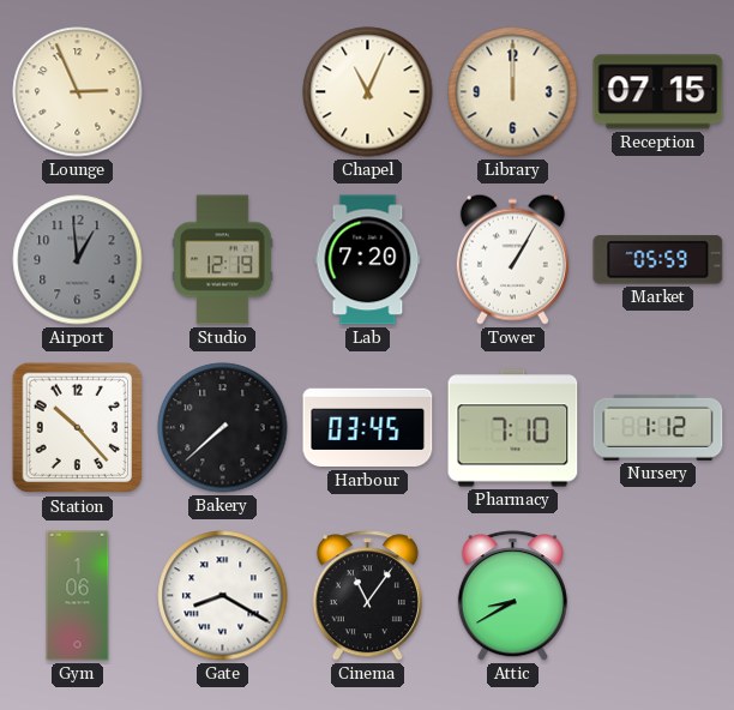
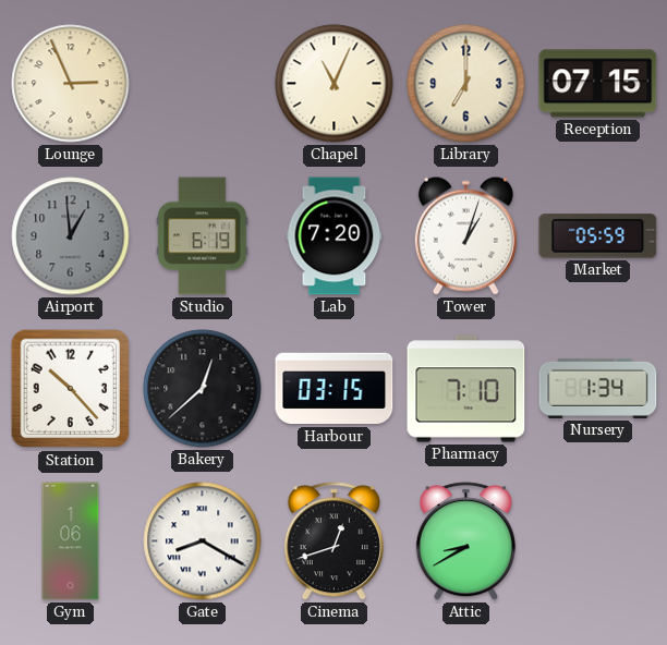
Library: 12:00 -> 7:00
Studio: 12:19 -> 6:19
Tower: 1:05 -> 1:03
Bakery: 7:38 -> 12:38
Harbour: 03:45 -> 03:15
Nursery: 1:12 -> 1:34
Cinema: 11:06 -> 12:42
